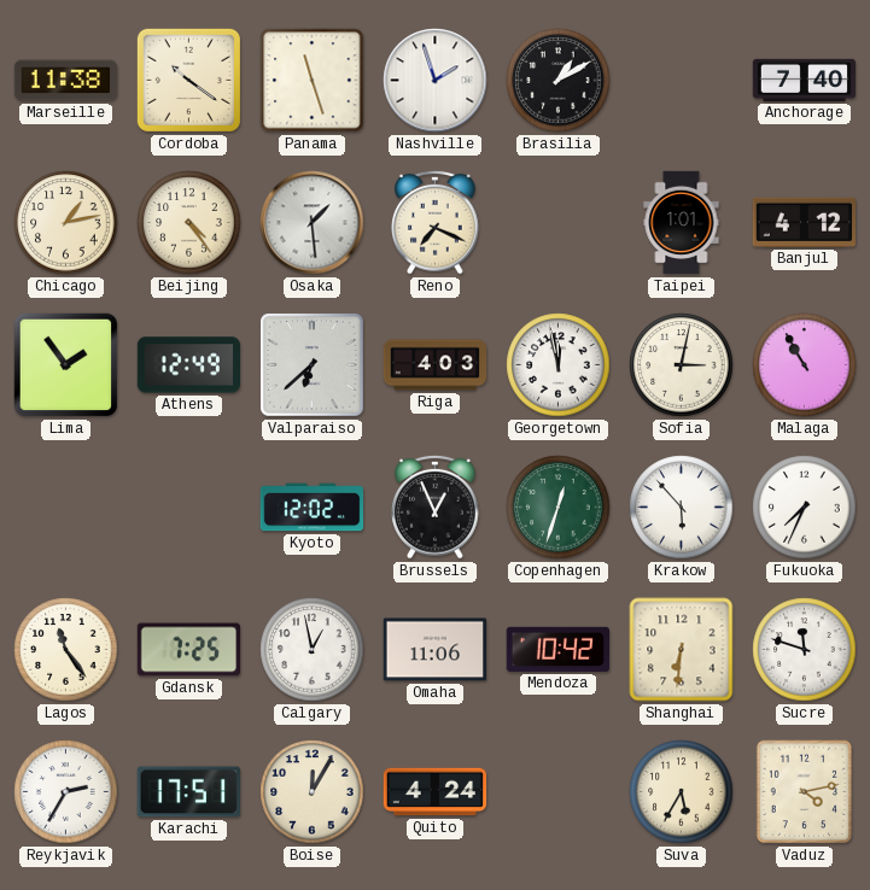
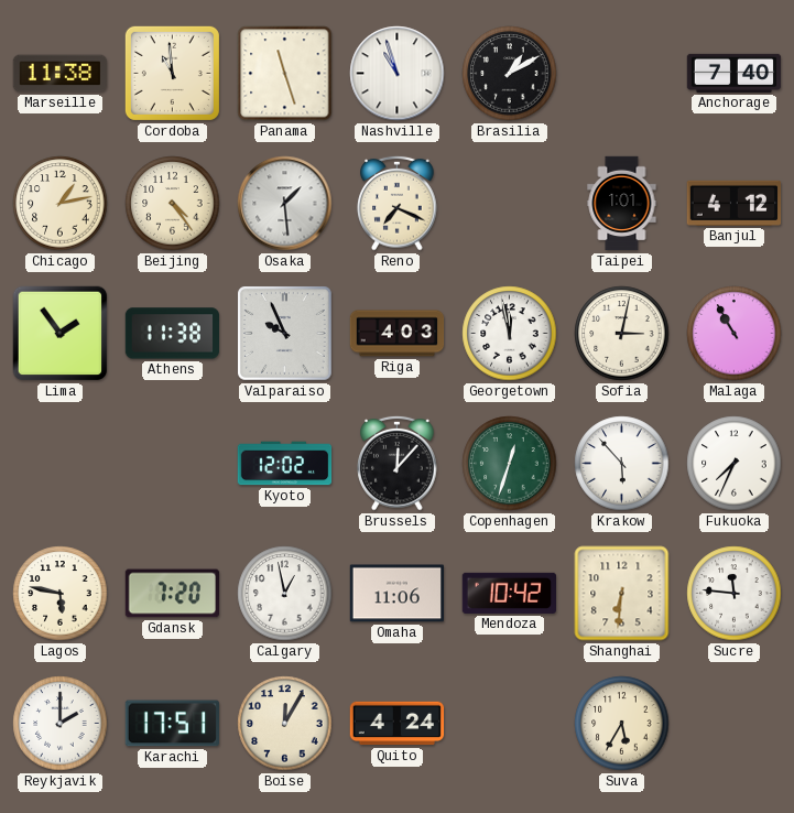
Cordoba: 10:21 -> 10:59
Nashville: 1:57 -> 10:57
Athens: 12:49 -> 11:38
Valparaiso: 6:38 -> 9:56
Brussels: 12:56 -> 12:07
Lagos: 11:24 -> 5:47
Gdansk: 7:25 -> 7:20
Sucre: 11:48 -> 11:46
Reykjavik: 2:35 -> 2:00
Vaduz: 4:13 -> none
